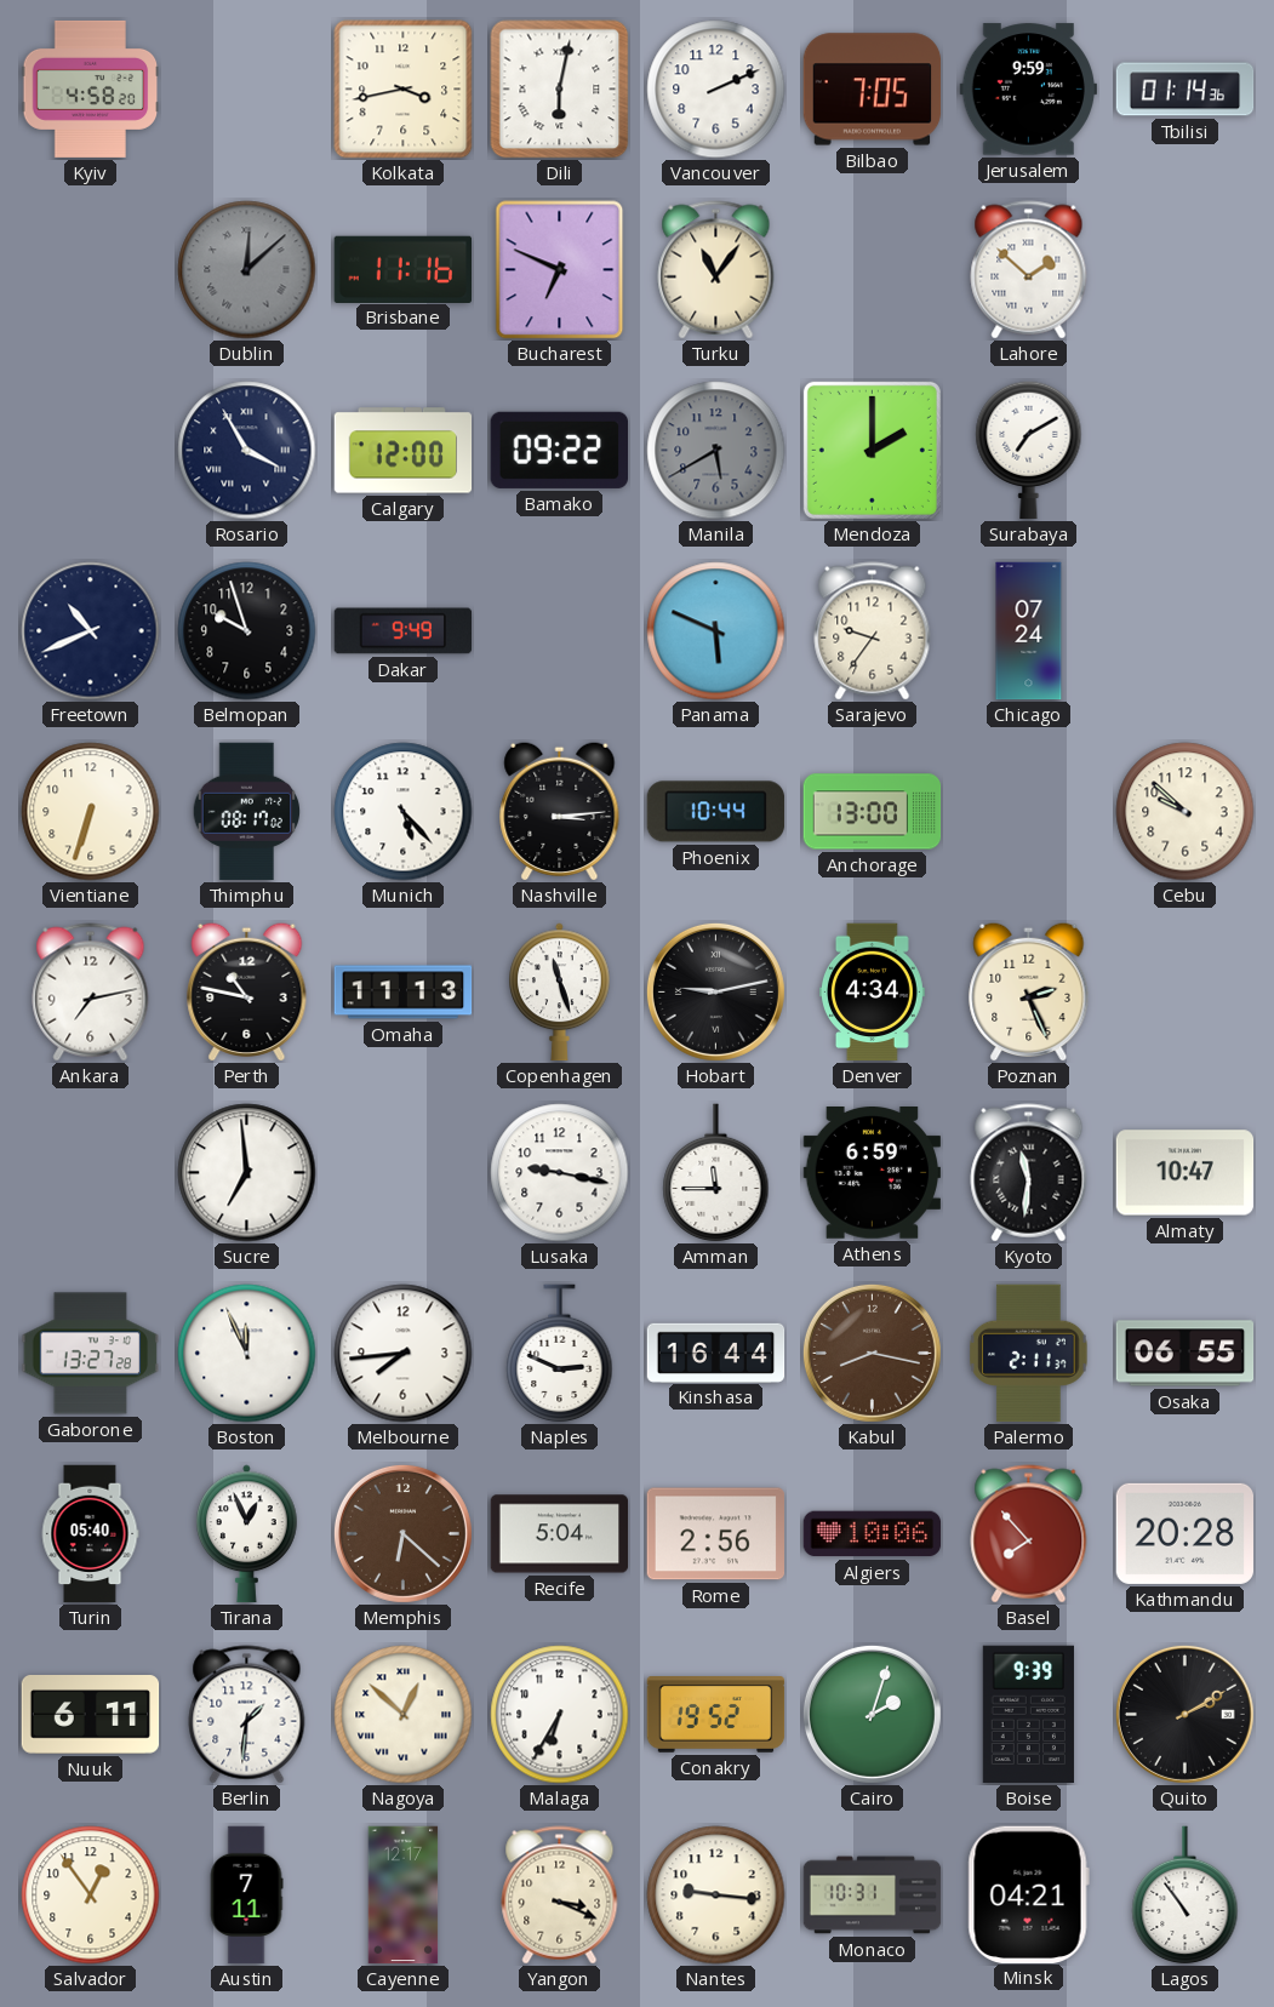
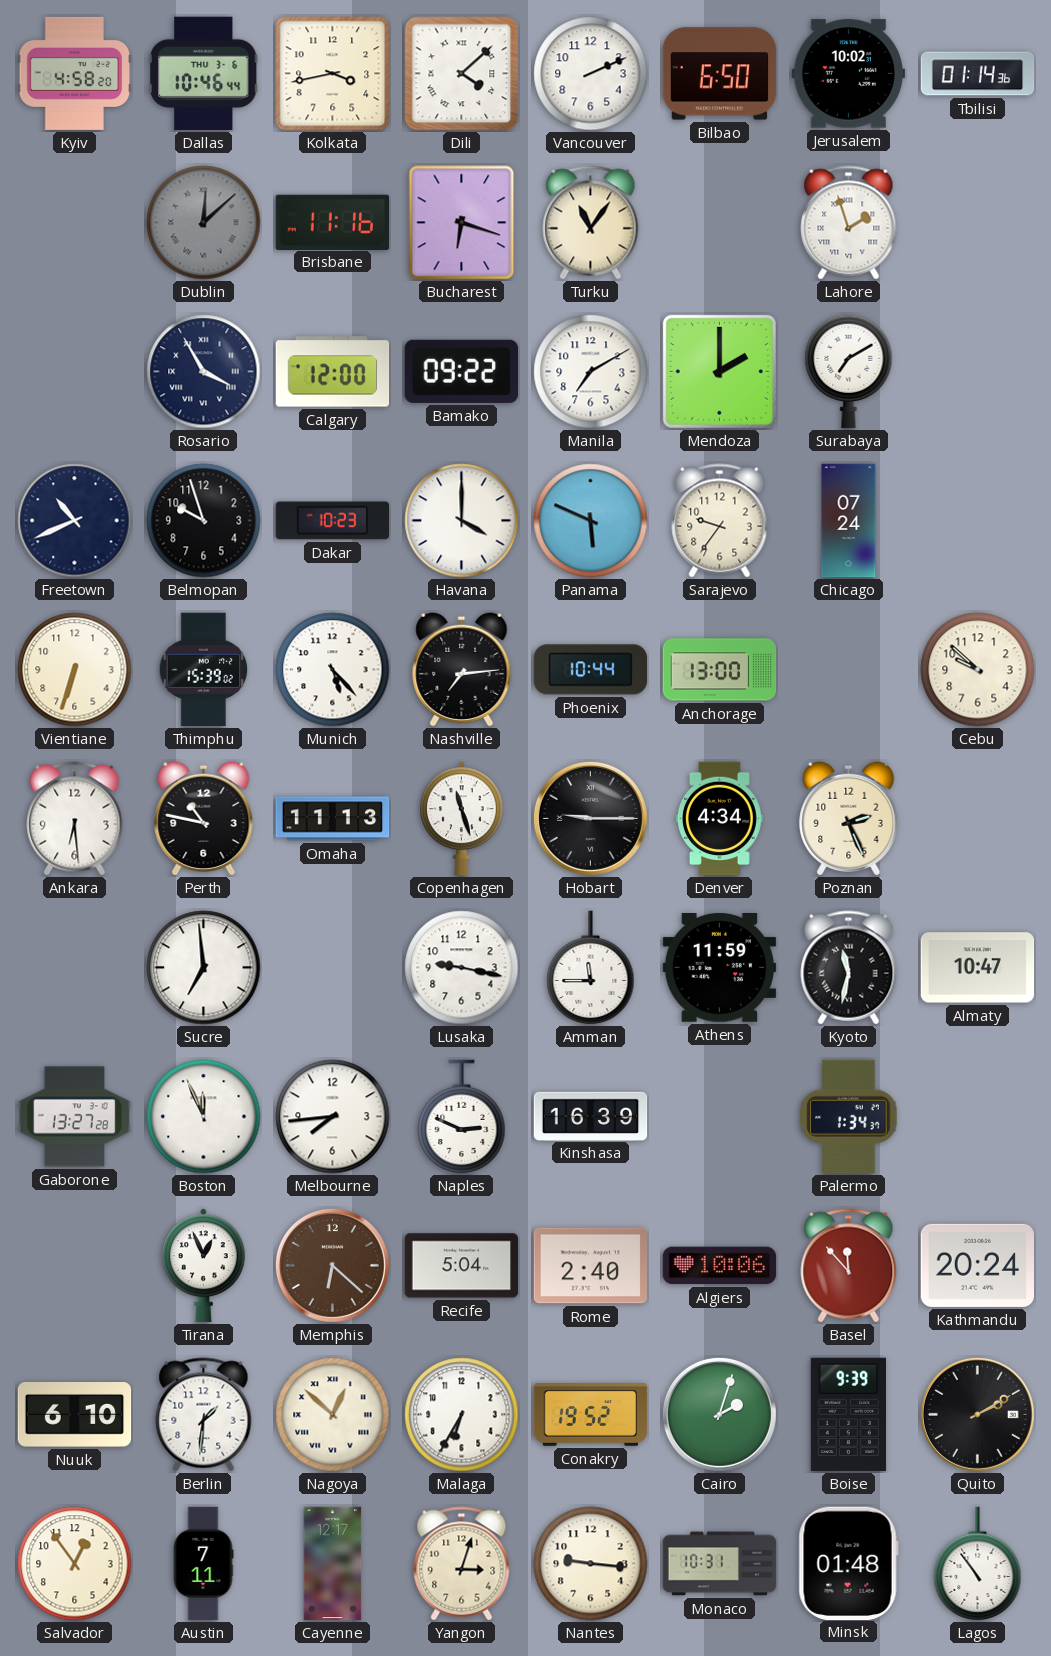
Dallas: none -> 10:46
Dili: 6:02 -> 4:08
Bilbao: 7:05 -> 6:50
Jerusalem: 9:59 -> 10:02
Bucharest: 6:49 -> 6:18
Lahore: 1:52 -> 1:57
Manila: 5:40 -> 7:10
Manila dial: grey -> white
Dakar: 9:49 -> 10:23
Havana: none -> 4:00
Thimphu: 08:17 -> 15:39
Nashville: 3:14 -> 7:14
Ankara: 7:13 -> 6:29
Hobart: 9:13 -> 9:15
Athens: 6:59 -> 11:59
Kyoto: 11:31 -> 11:32
Kinshasa: 16:44 -> 16:39
Kabul: 8:17 -> none
Palermo: 2:11 -> 1:34
Osaka: 06:55 -> none
Turin: 05:40 -> none
Rome: 2:56 -> 2:40
Basel: 7:53 -> 11:53
Kathmandu: 20:28 -> 20:24
Nuuk: 6:11 -> 6:10
Yangon: 3:19 -> 3:03
Minsk: 04:21 -> 01:48
